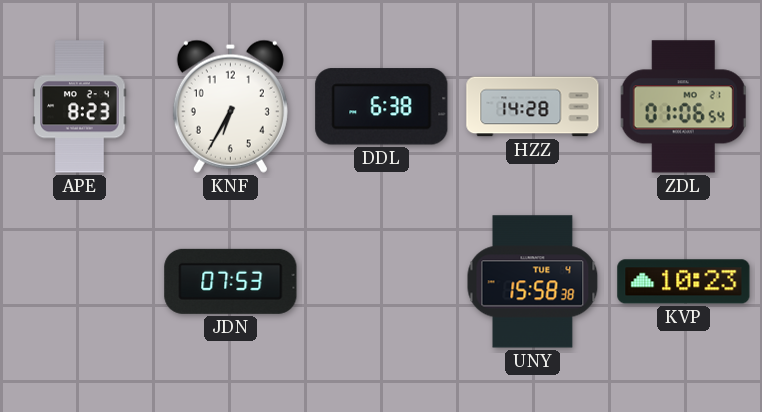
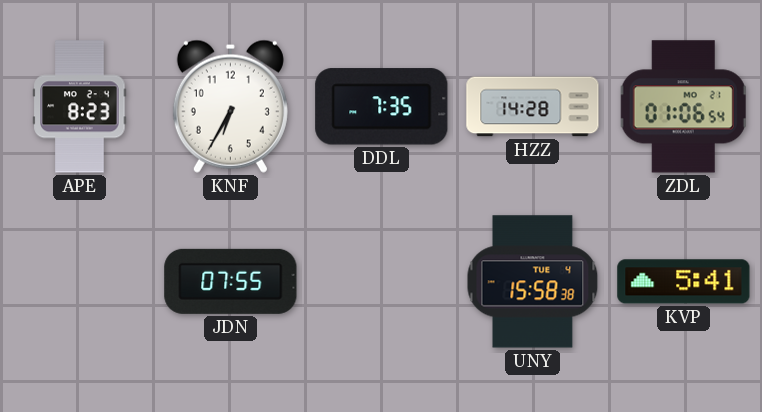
DDL: 6:38 -> 7:35
JDN: 07:53 -> 07:55
KVP: 10:23 -> 5:41
